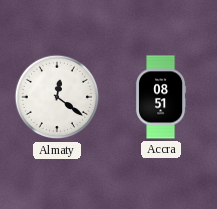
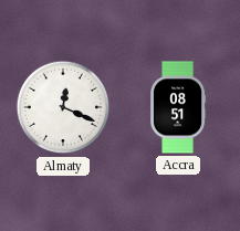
Almaty: 12:21 -> 12:19
